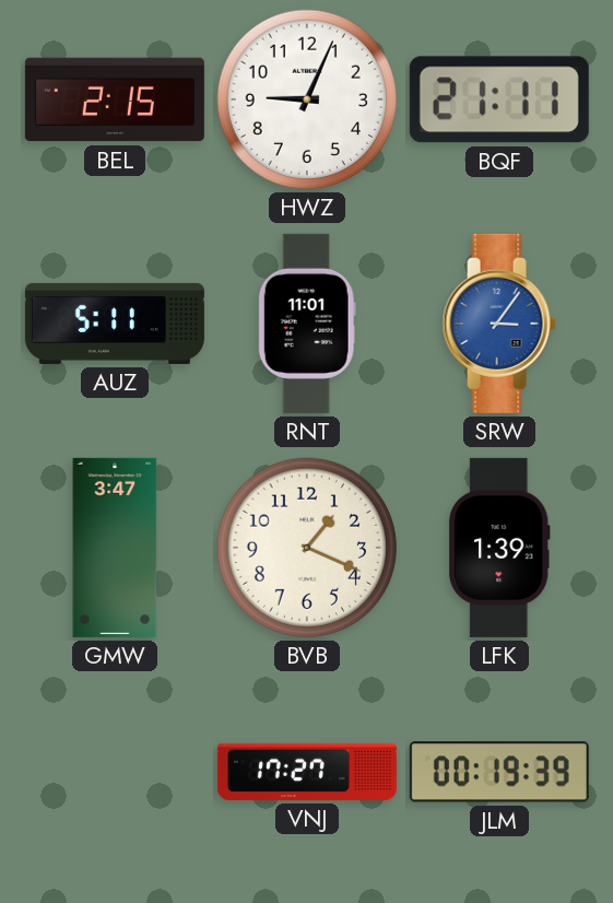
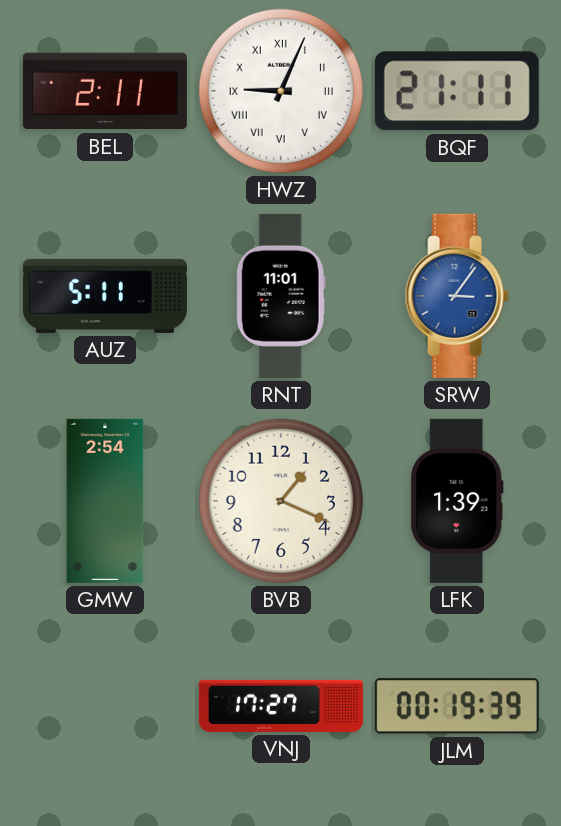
BEL: 2:15 -> 2:11
HWZ numerals: Arabic -> Roman
GMW: 3:47 -> 2:54
